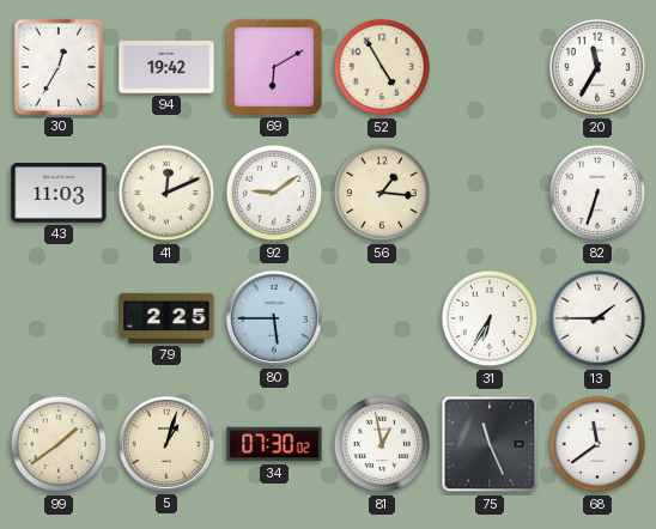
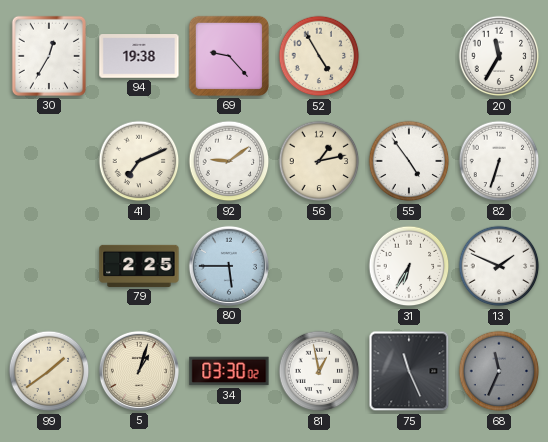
94: 19:42 -> 19:38
69: 6:10 -> 9:23
43: 11:03 -> none
41: 12:11 -> 7:11
56: 1:16 -> 1:13
55: none -> 4:54
13: 1:45 -> 1:49
34: 07:30 -> 03:30
68: 11:39 -> 11:34
68 dial: white -> grey
